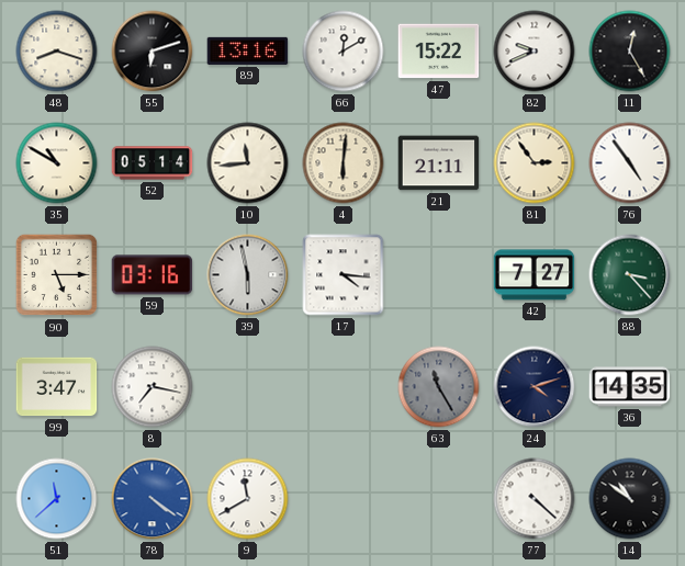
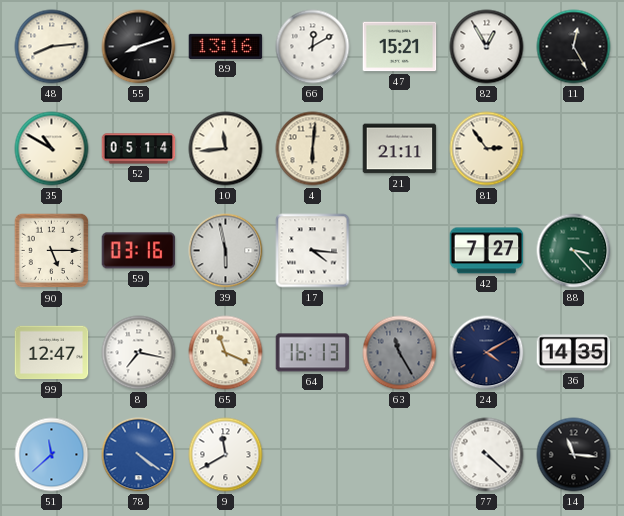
48: 8:18 -> 8:14
55: 6:12 -> 8:12
47: 15:22 -> 15:21
82: 9:41 -> 12:55
76: 4:54 -> none
99: 3:47 -> 12:47
65: none -> 11:19
64: none -> 16:13
24: 4:12 -> 4:10
14: 10:51 -> 11:16
